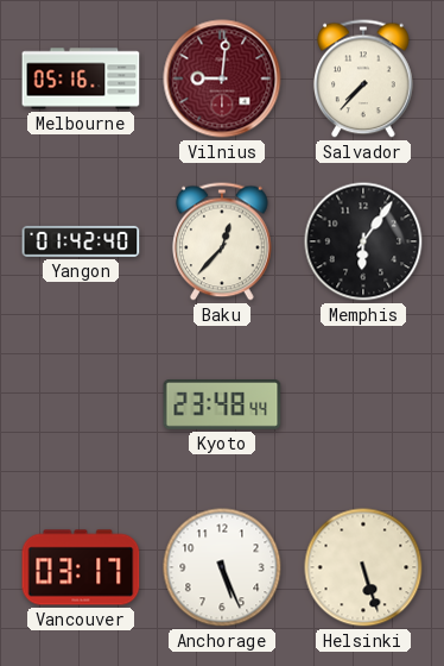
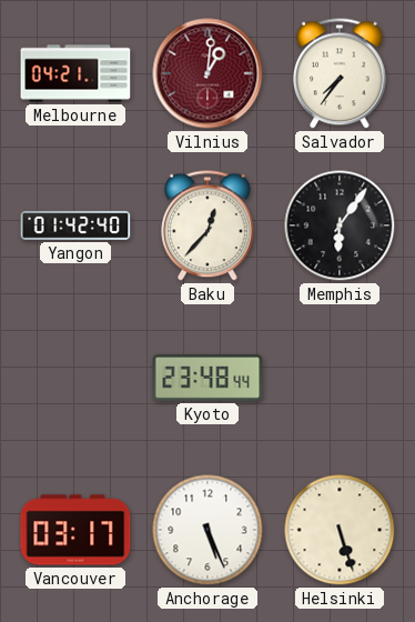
Melbourne: 05:16 -> 04:21
Vilnius: 9:01 -> 1:01
Salvador: 7:37 -> 7:36
